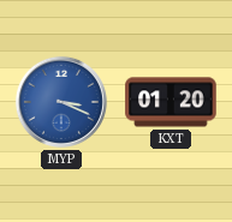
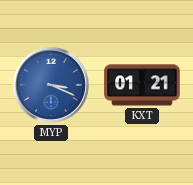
KXT: 01:20 -> 01:21
